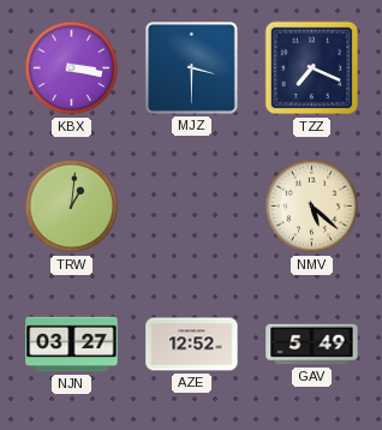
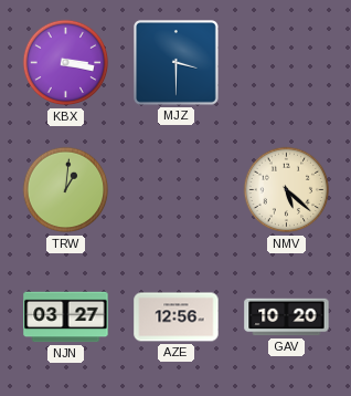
TZZ: 7:19 -> none
AZE: 12:52 -> 12:56
GAV: 5:49 -> 10:20
